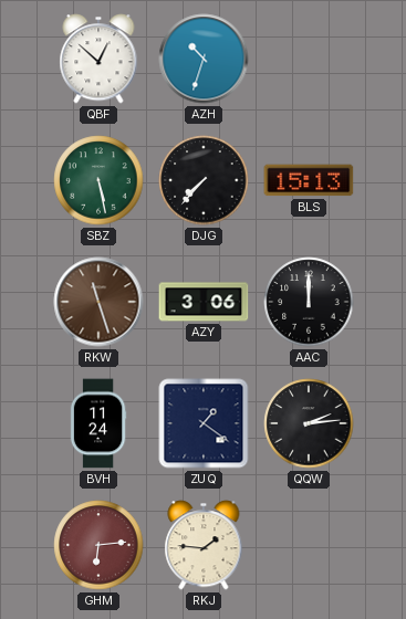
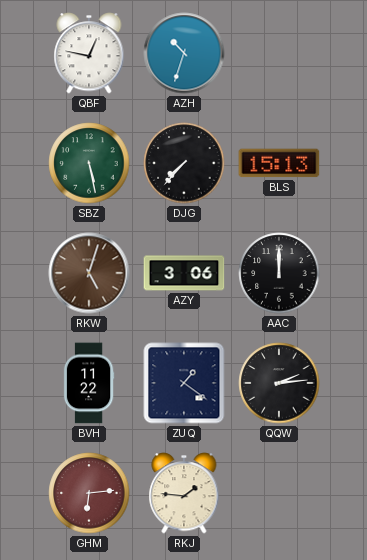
QBF: 12:52 -> 12:47
RKW: 11:27 -> 5:03
BVH: 11:24 -> 11:22
